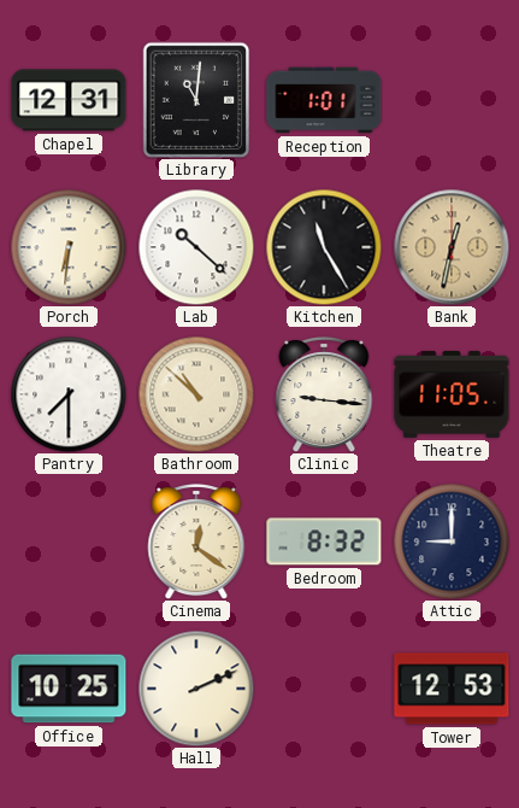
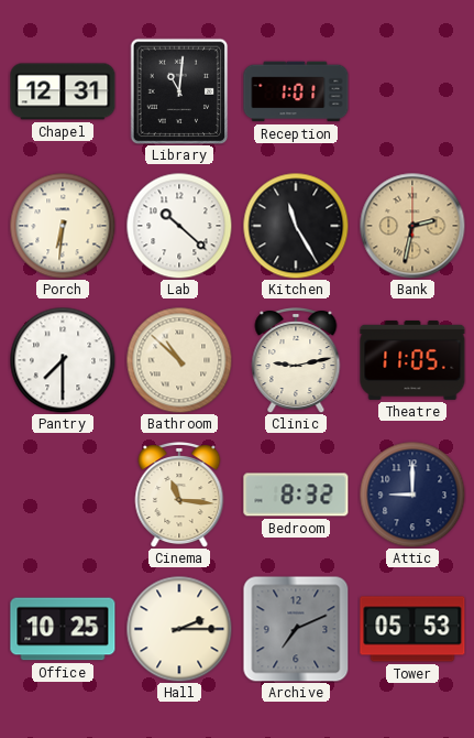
Bank: 12:32 -> 2:32
Clinic: 9:16 -> 9:13
Cinema: 12:21 -> 11:16
Hall: 2:11 -> 2:15
Archive: none -> 7:11
Tower: 12:53 -> 05:53
